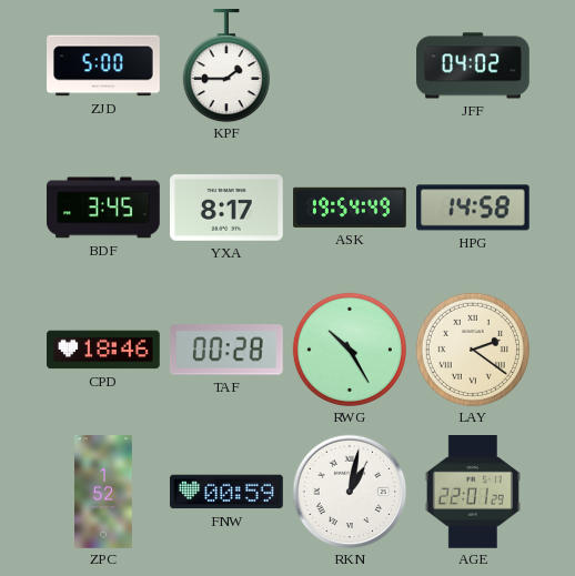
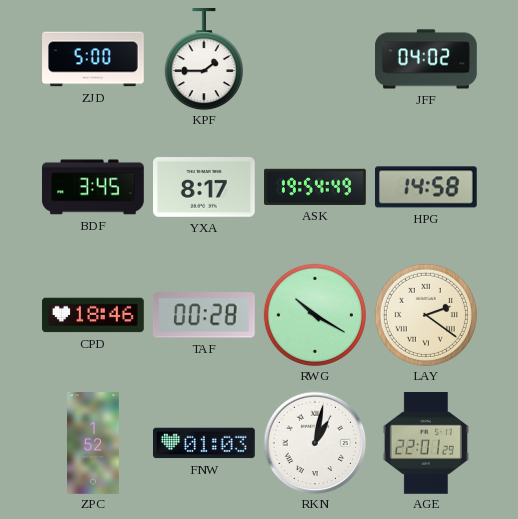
RWG: 10:25 -> 10:20
FNW: 00:59 -> 01:03
